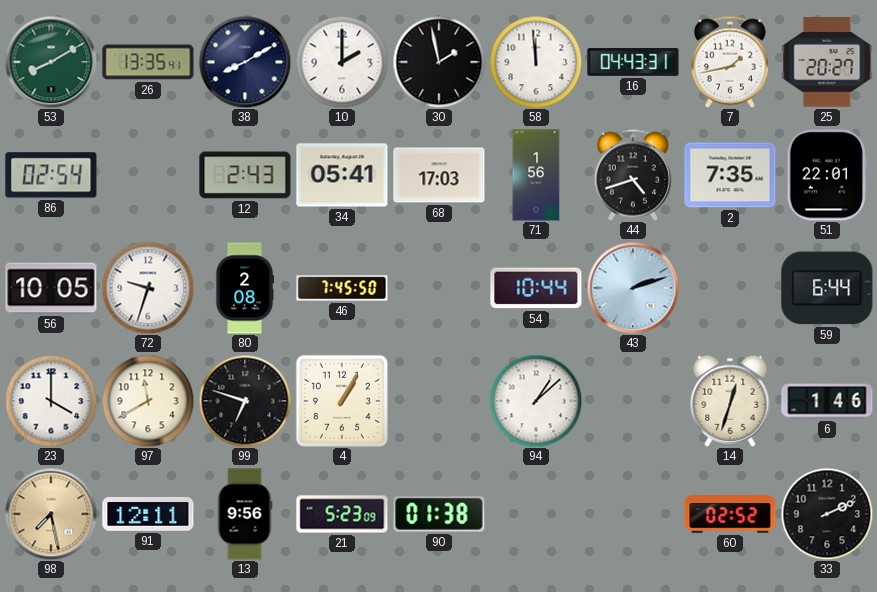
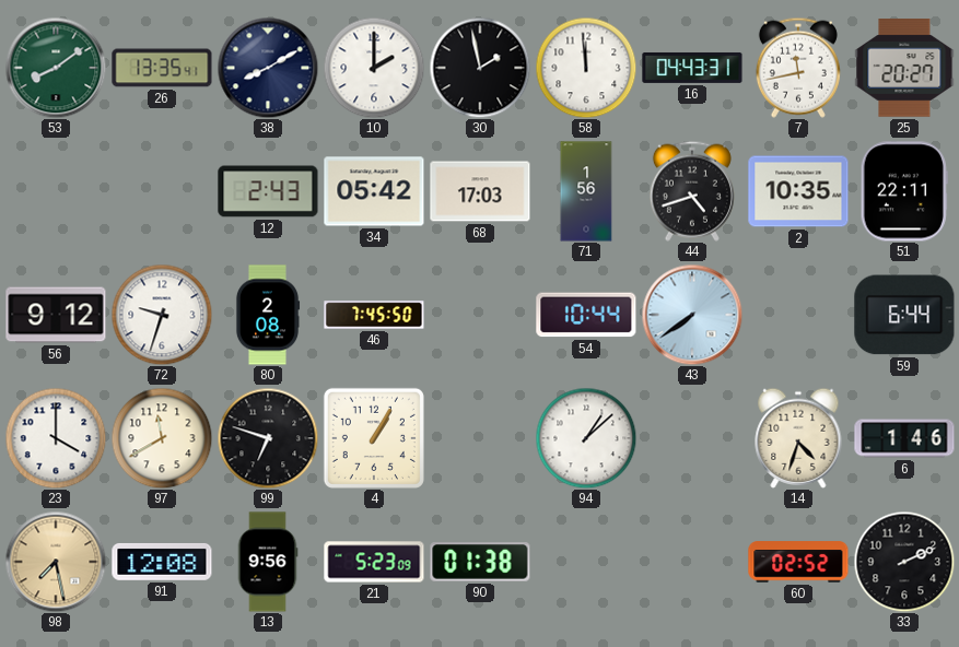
53: 8:10 -> 8:09
7: 1:43 -> 11:43
86: 02:54 -> none
34: 05:41 -> 05:42
2: 7:35 -> 10:35
51: 22:01 -> 22:11
56: 10:05 -> 9:12
43: 2:12 -> 7:39
14: 12:33 -> 4:33
91: 12:11 -> 12:08
